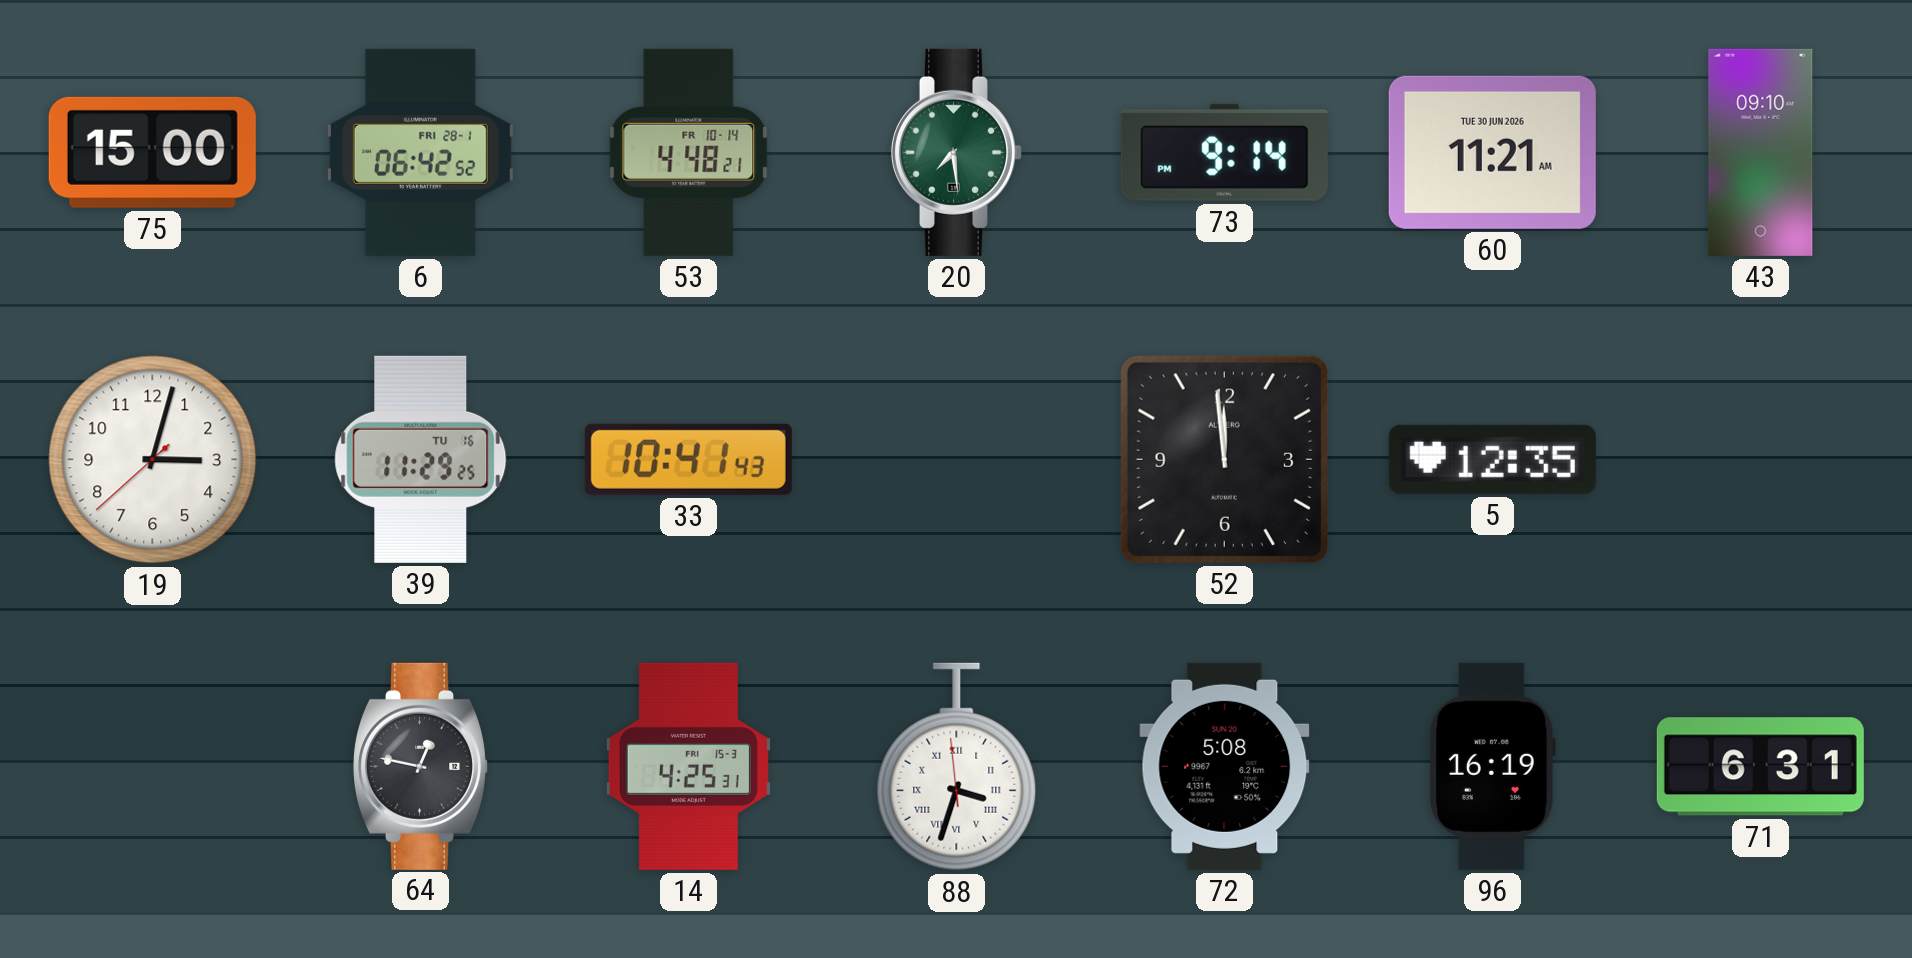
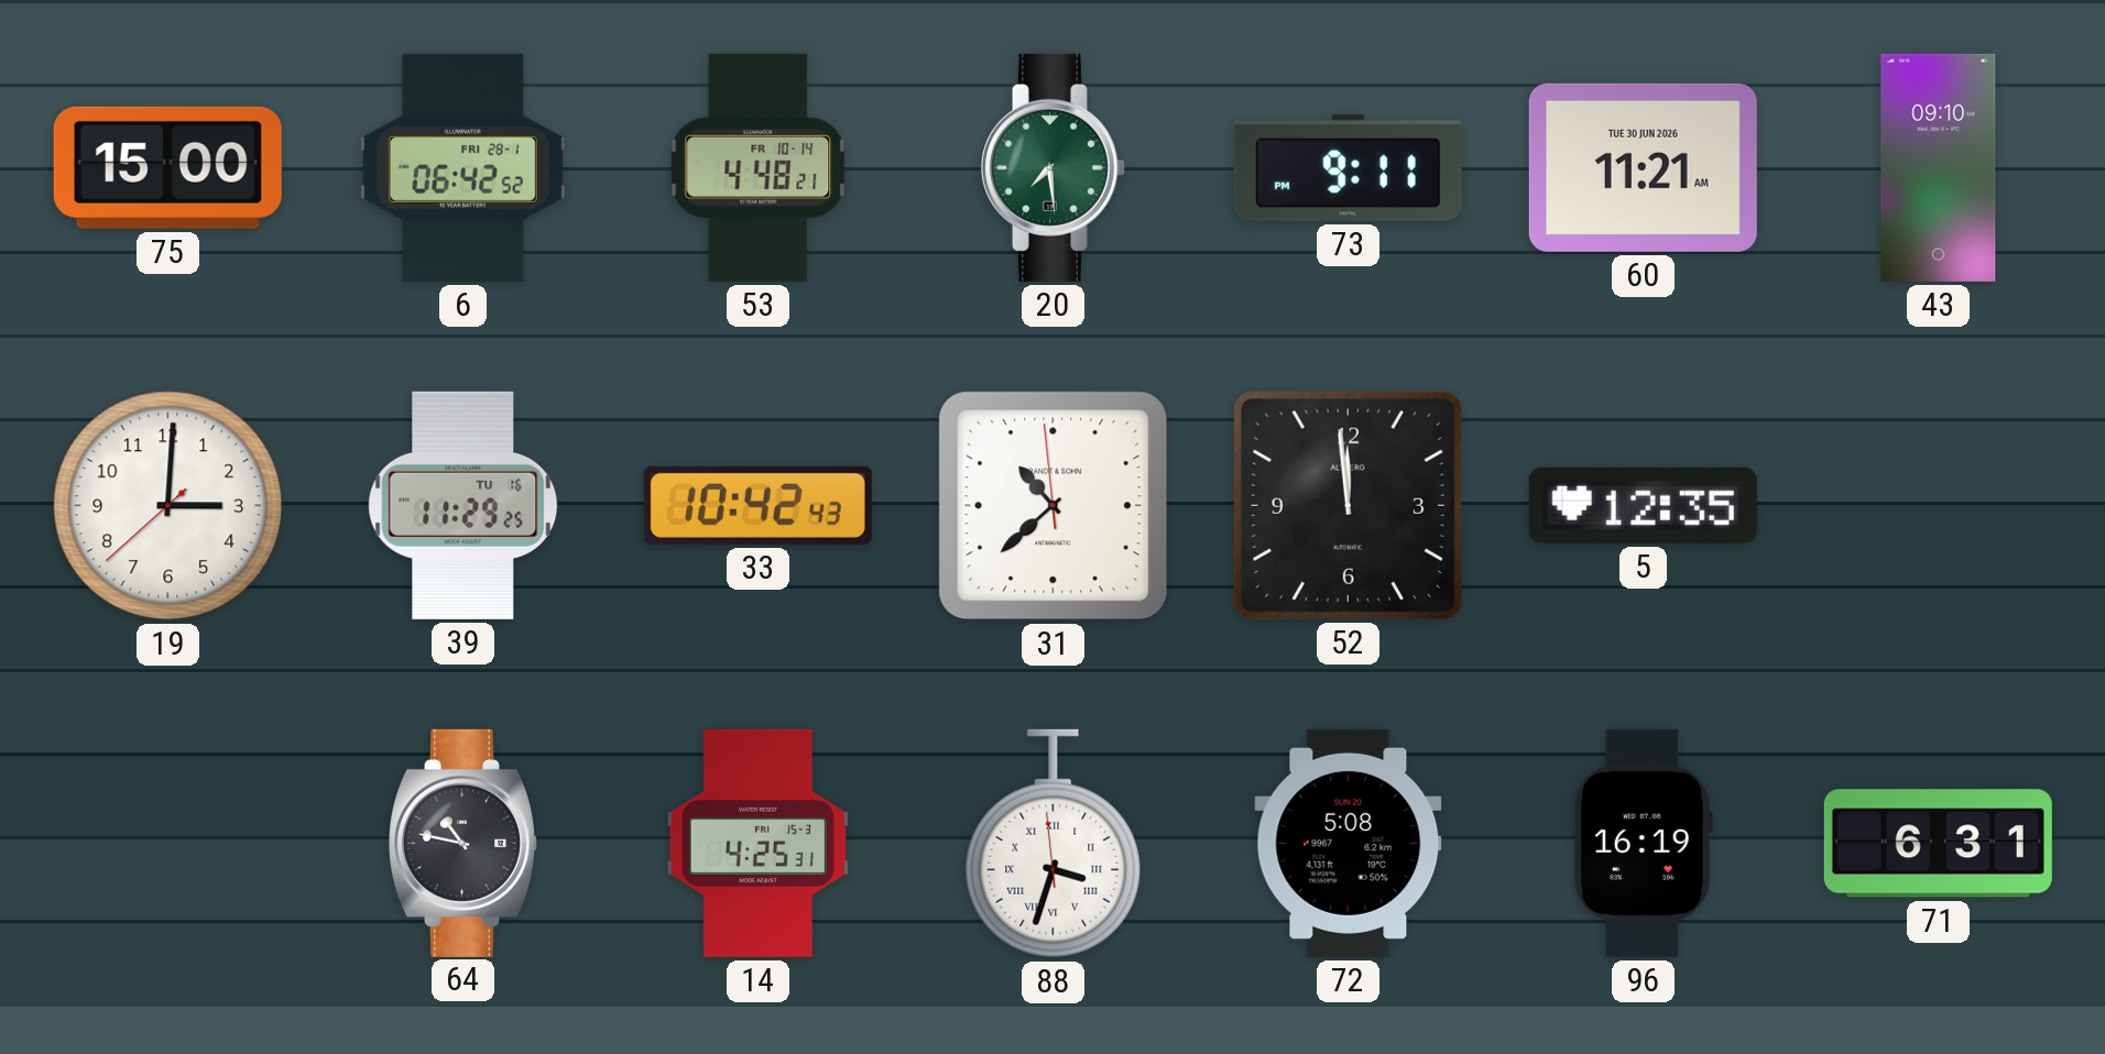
73: 9:14 -> 9:11
19: 3:02 -> 3:00
33: 10:41 -> 10:42
31: none -> 10:37
64: 12:47 -> 10:47
